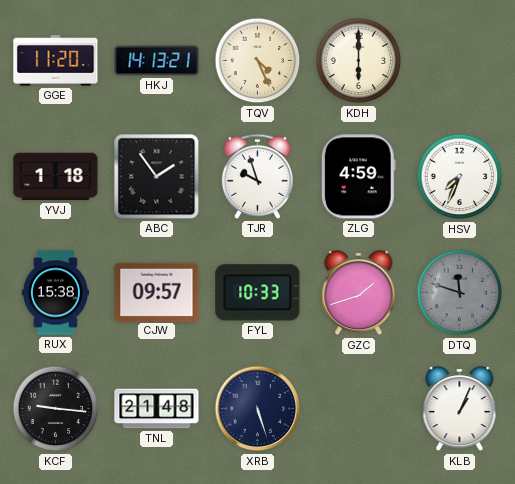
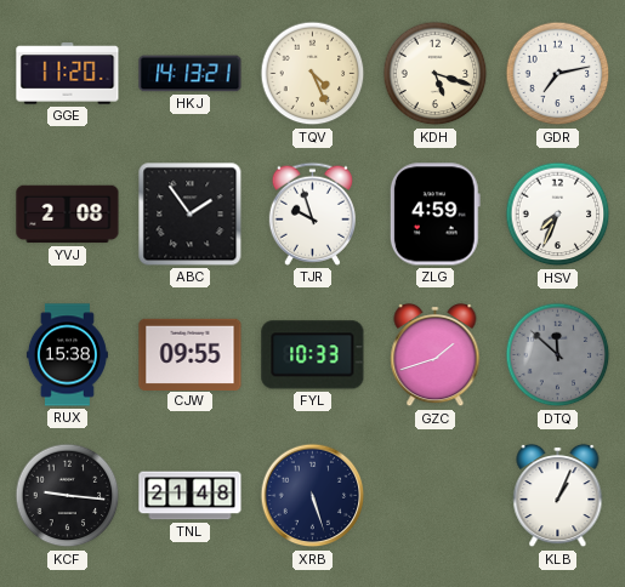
KDH: 6:00 -> 5:18
GDR: none -> 7:13
YVJ: 1:18 -> 2:08
CJW: 09:57 -> 09:55
DTQ: 11:48 -> 11:52
